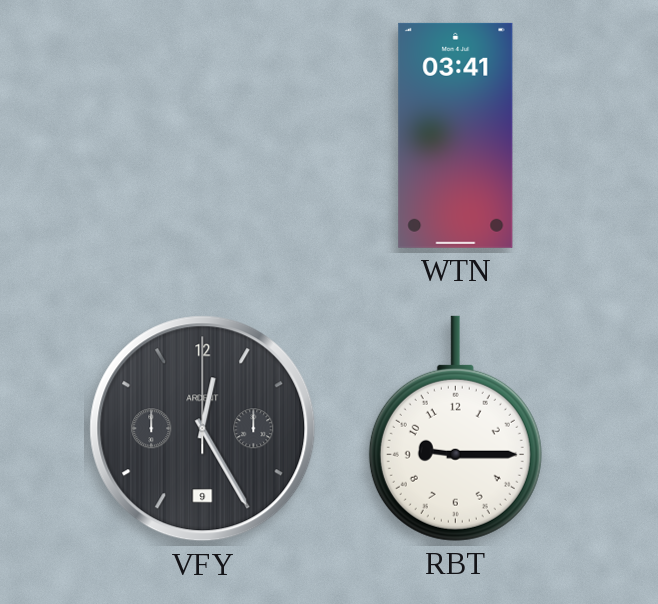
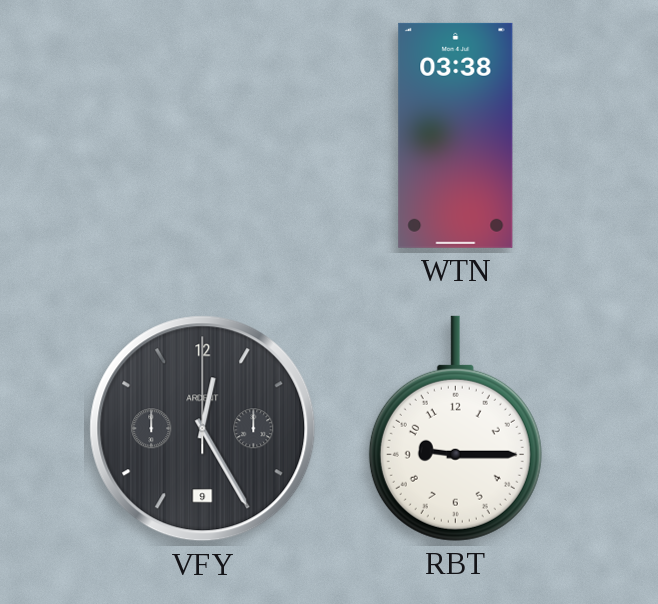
WTN: 03:41 -> 03:38
